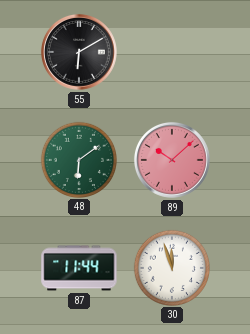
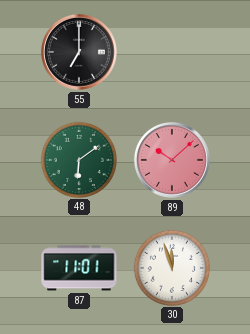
55: 6:10 -> 7:00
87: 11:44 -> 11:01
